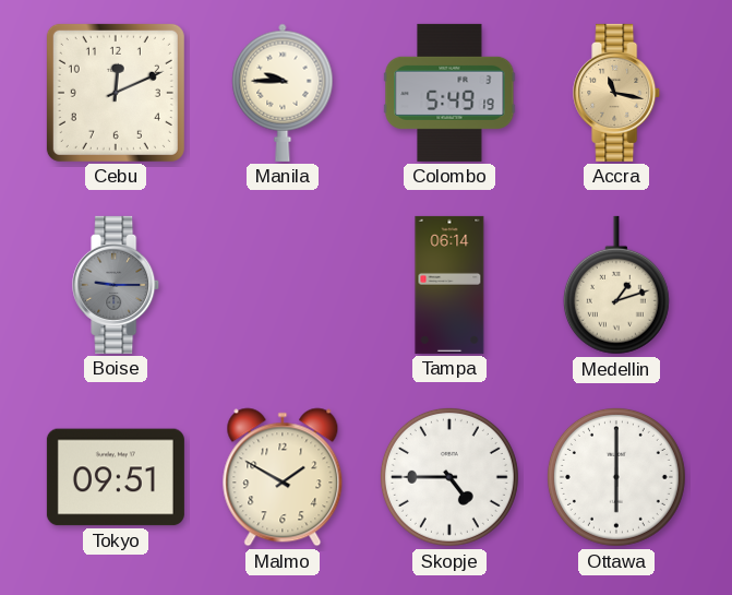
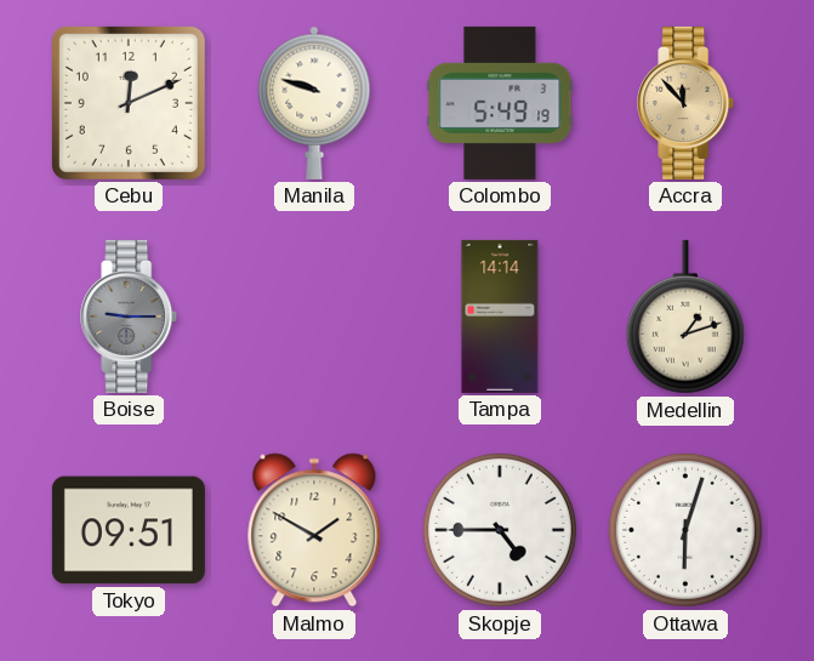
Manila: 9:45 -> 9:48
Accra: 11:17 -> 11:53
Tampa: 06:14 -> 14:14
Ottawa: 6:00 -> 6:03
